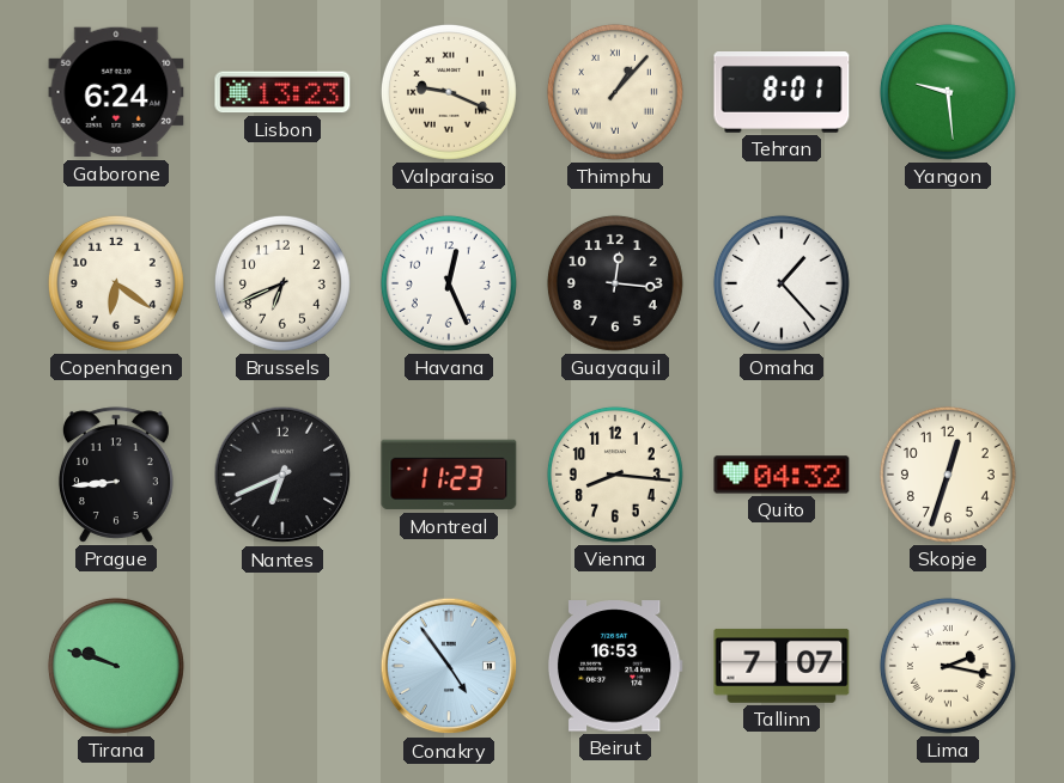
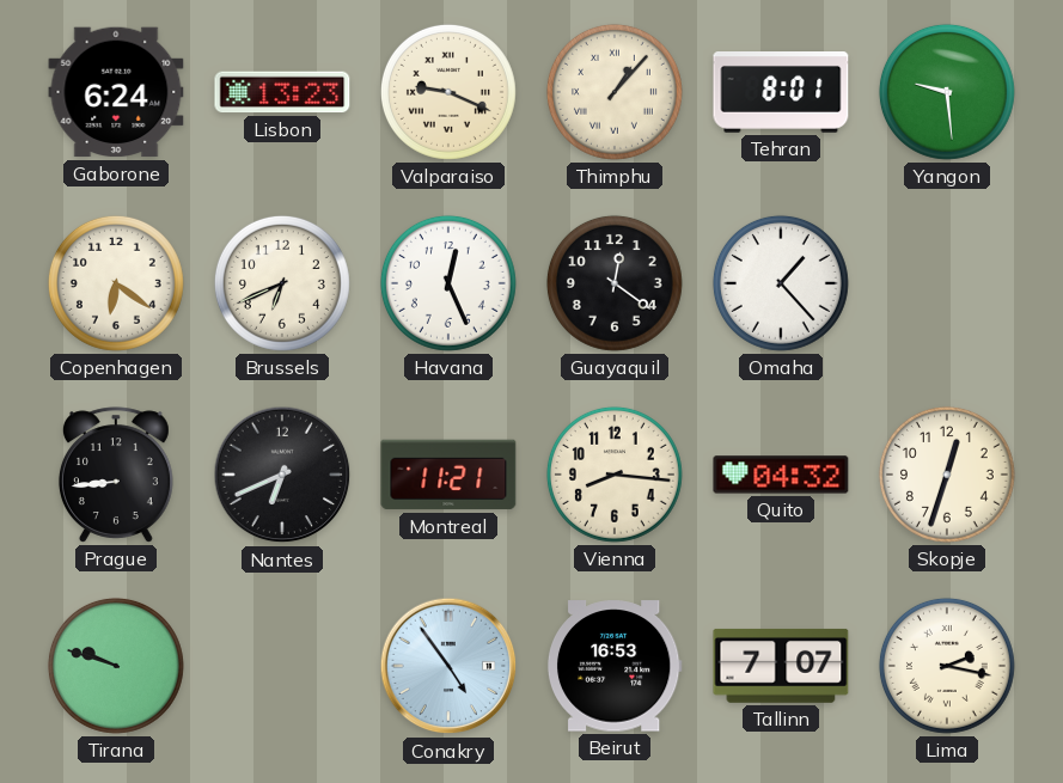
Guayaquil: 12:16 -> 12:21
Montreal: 11:23 -> 11:21
